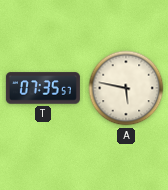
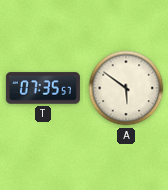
A: 5:47 -> 5:51
